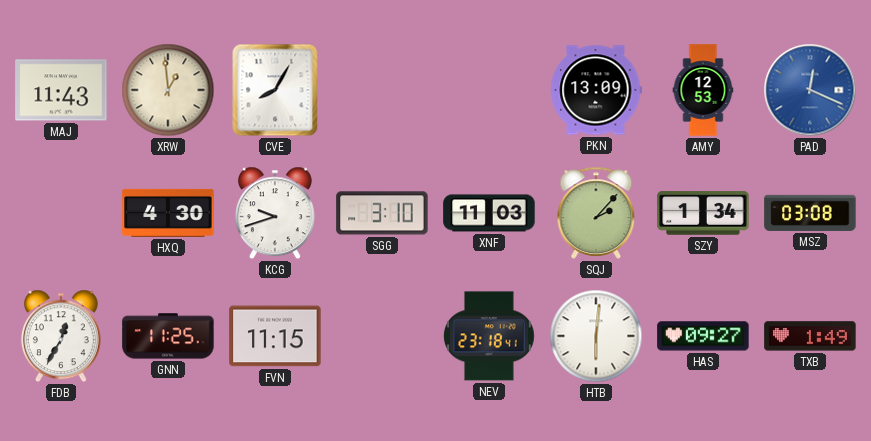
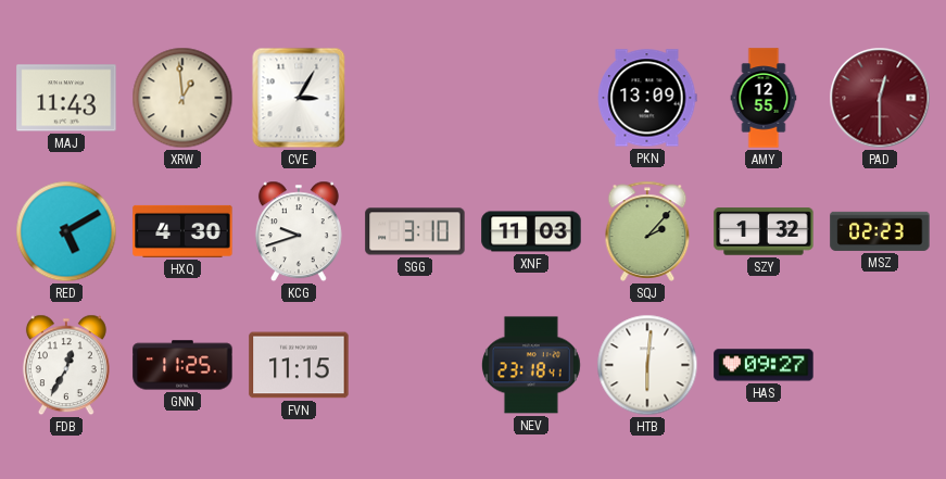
CVE: 8:05 -> 3:05
AMY: 12:53 -> 12:55
PAD: 12:19 -> 12:30
PAD dial: blue -> burgundy
RED: none -> 5:10
SZY: 1:34 -> 1:32
MSZ: 03:08 -> 02:23
TXB: 1:49 -> none
